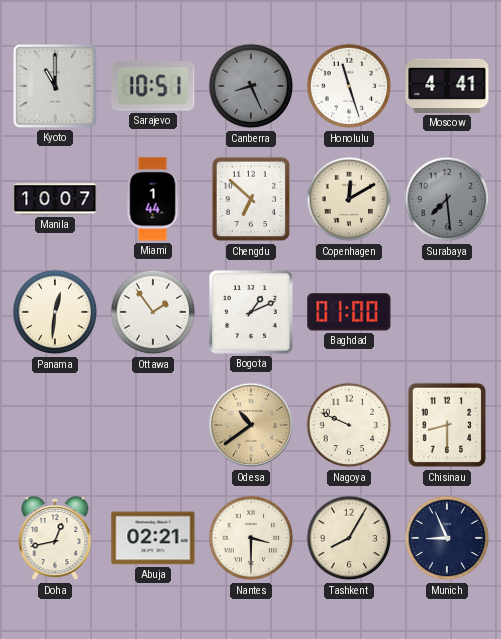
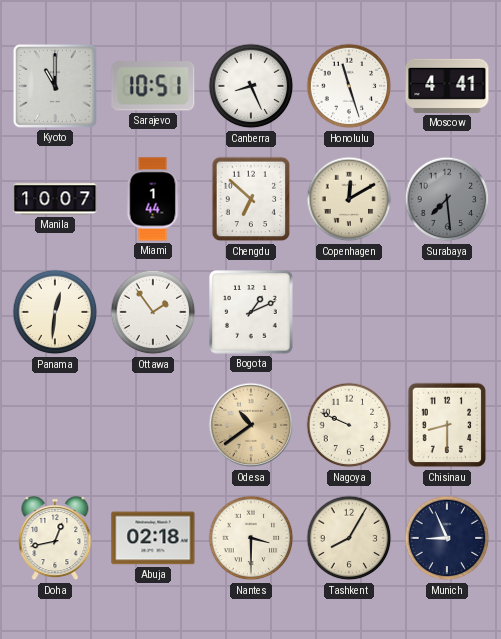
Canberra dial: grey -> white
Baghdad: 01:00 -> none
Abuja: 02:21 -> 02:18
